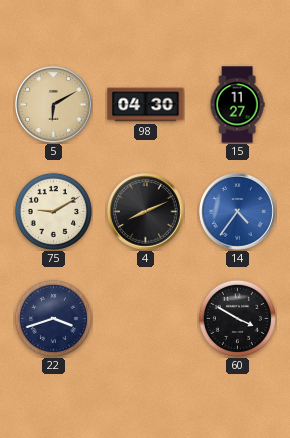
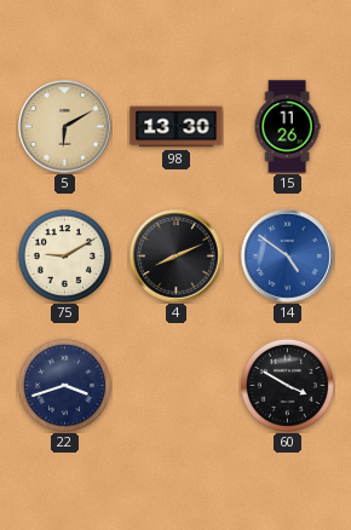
98: 04:30 -> 13:30
15: 11:27 -> 11:26
14: 4:36 -> 4:51
